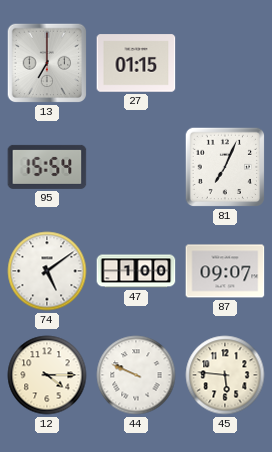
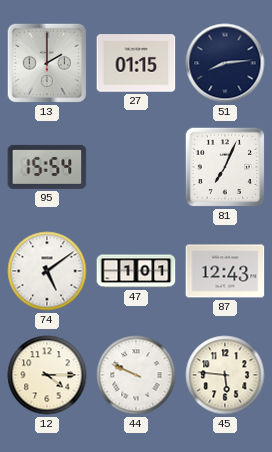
13: 7:00 -> 2:00
51: none -> 8:14
47: 1:00 -> 1:01
87: 09:07 -> 12:43
